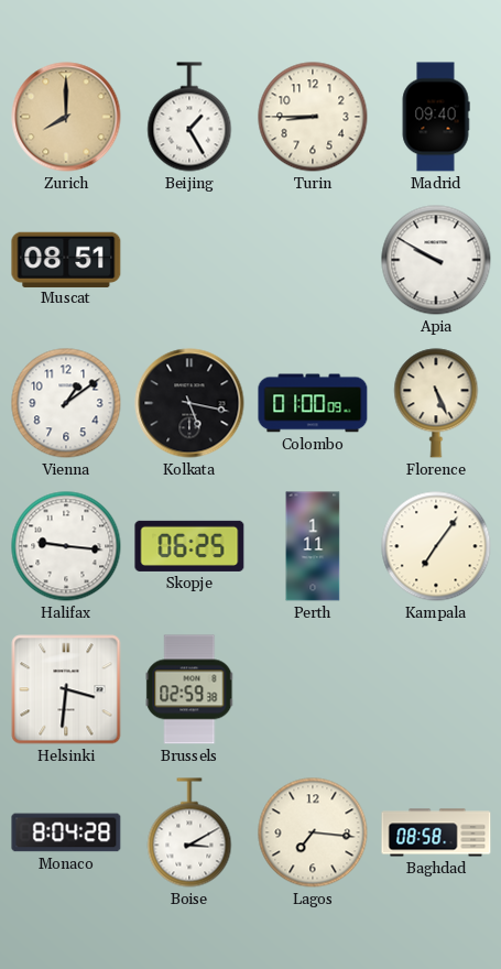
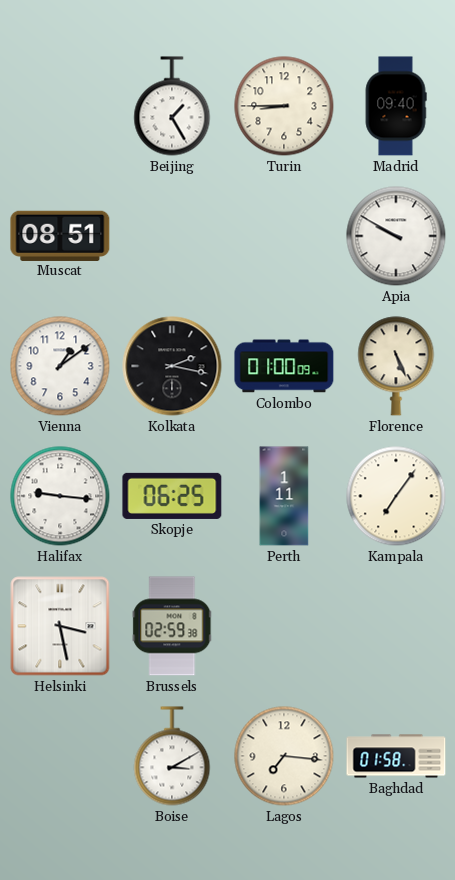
Zurich: 8:00 -> none
Kolkata: 5:17 -> 2:17
Helsinki: 3:31 -> 3:28
Monaco: 8:04 -> none
Baghdad: 08:58 -> 01:58
